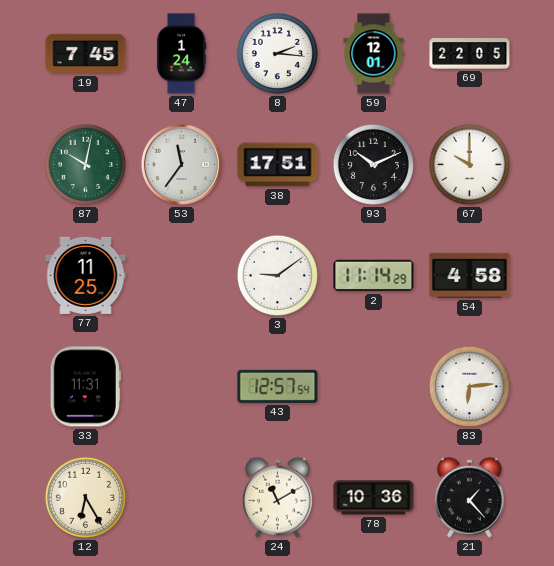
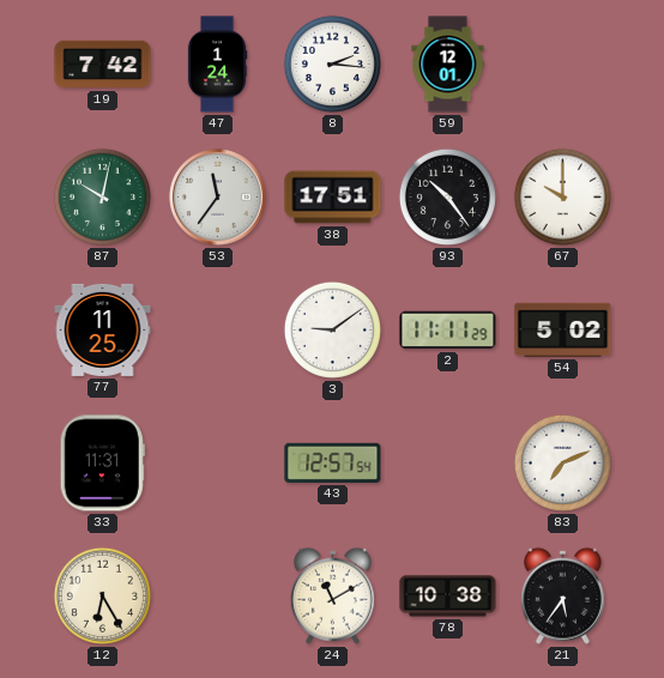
19: 7:45 -> 7:42
69: 22:05 -> none
93: 10:11 -> 10:24
2: 11:14 -> 11:11
54: 4:58 -> 5:02
83: 6:14 -> 7:11
78: 10:36 -> 10:38
21: 1:23 -> 5:36
